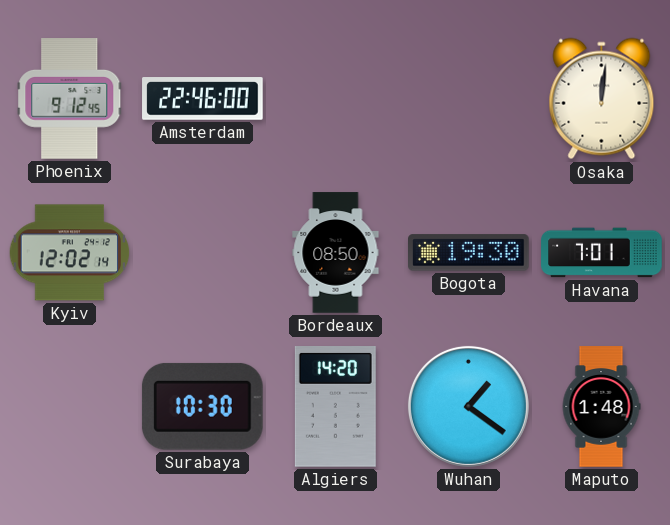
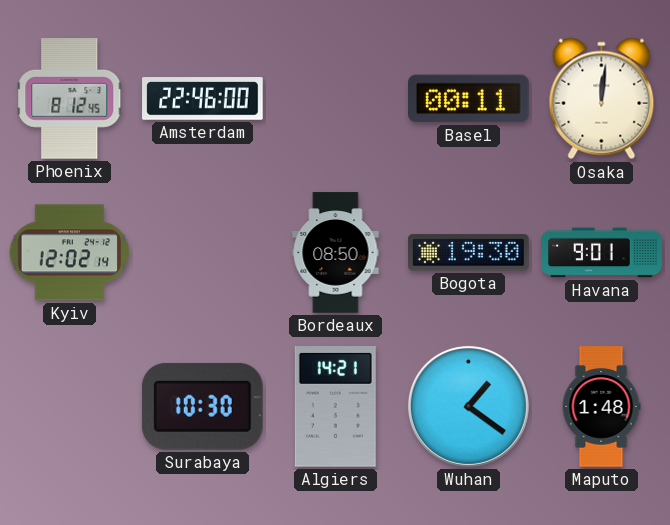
Phoenix: 9:12 -> 8:12
Basel: none -> 00:11
Havana: 7:01 -> 9:01
Algiers: 14:20 -> 14:21
